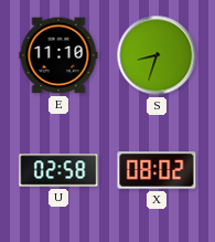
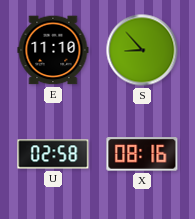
S: 8:33 -> 8:53
X: 08:02 -> 08:16
